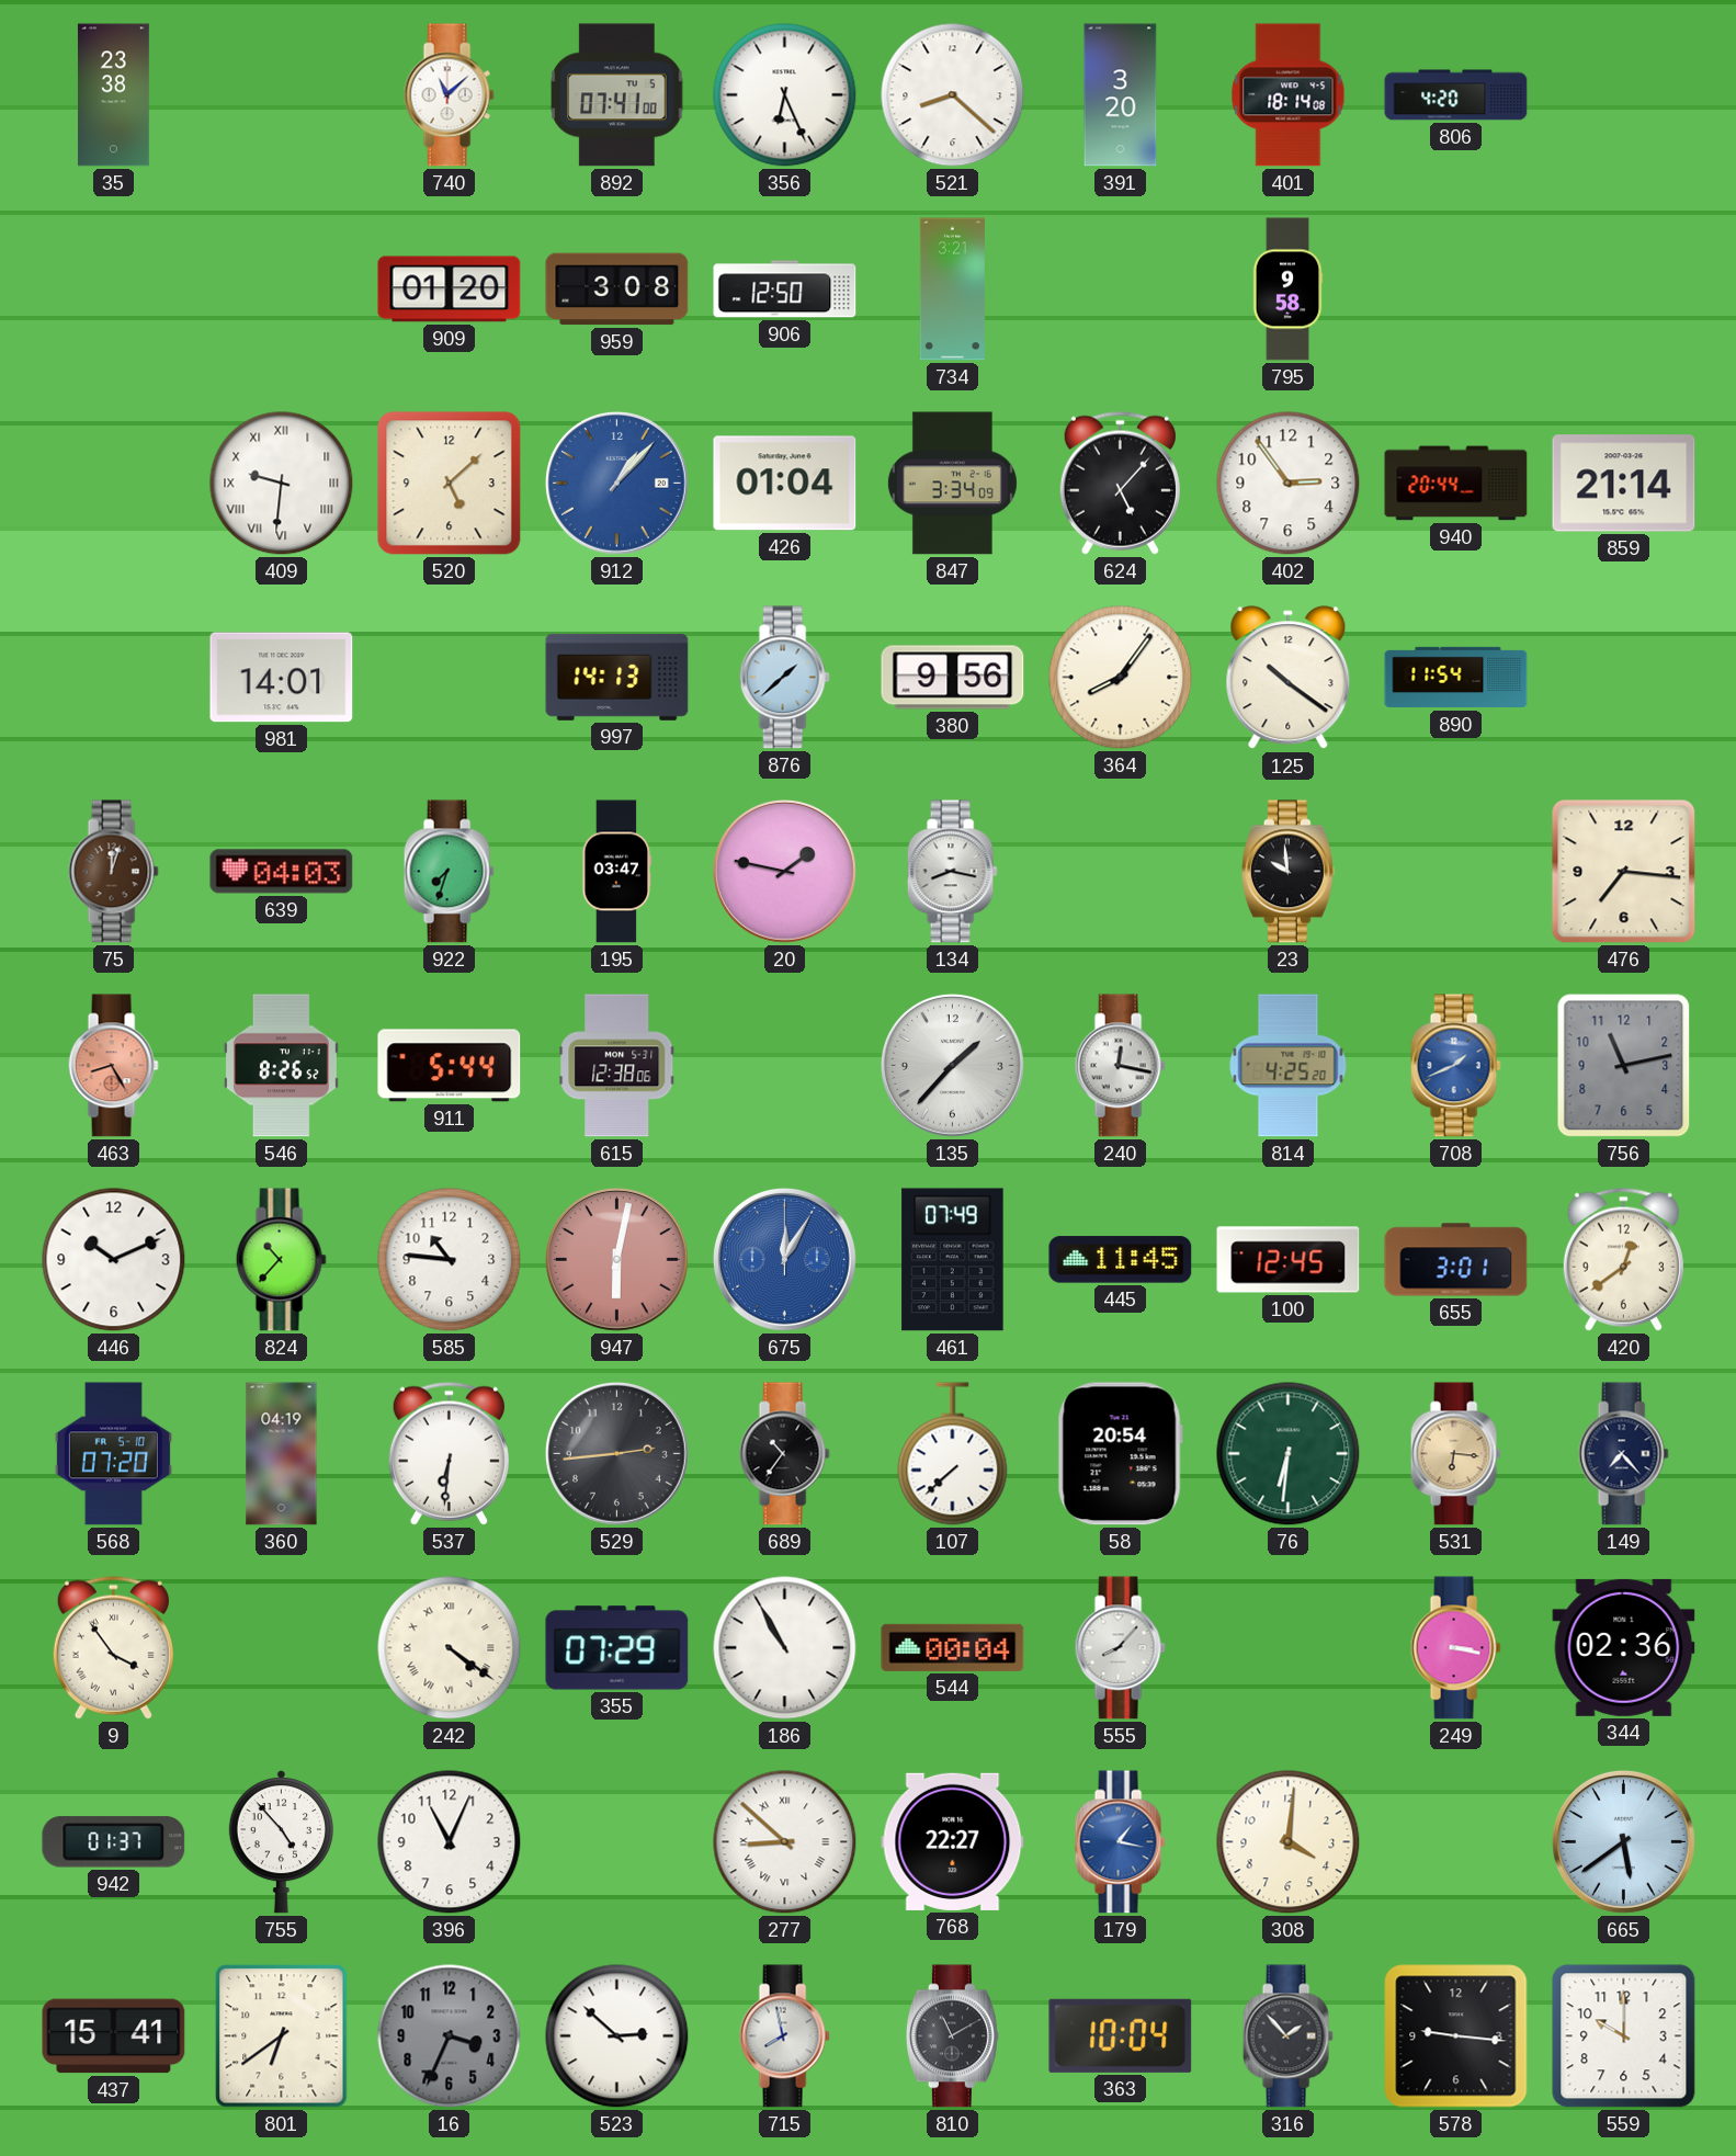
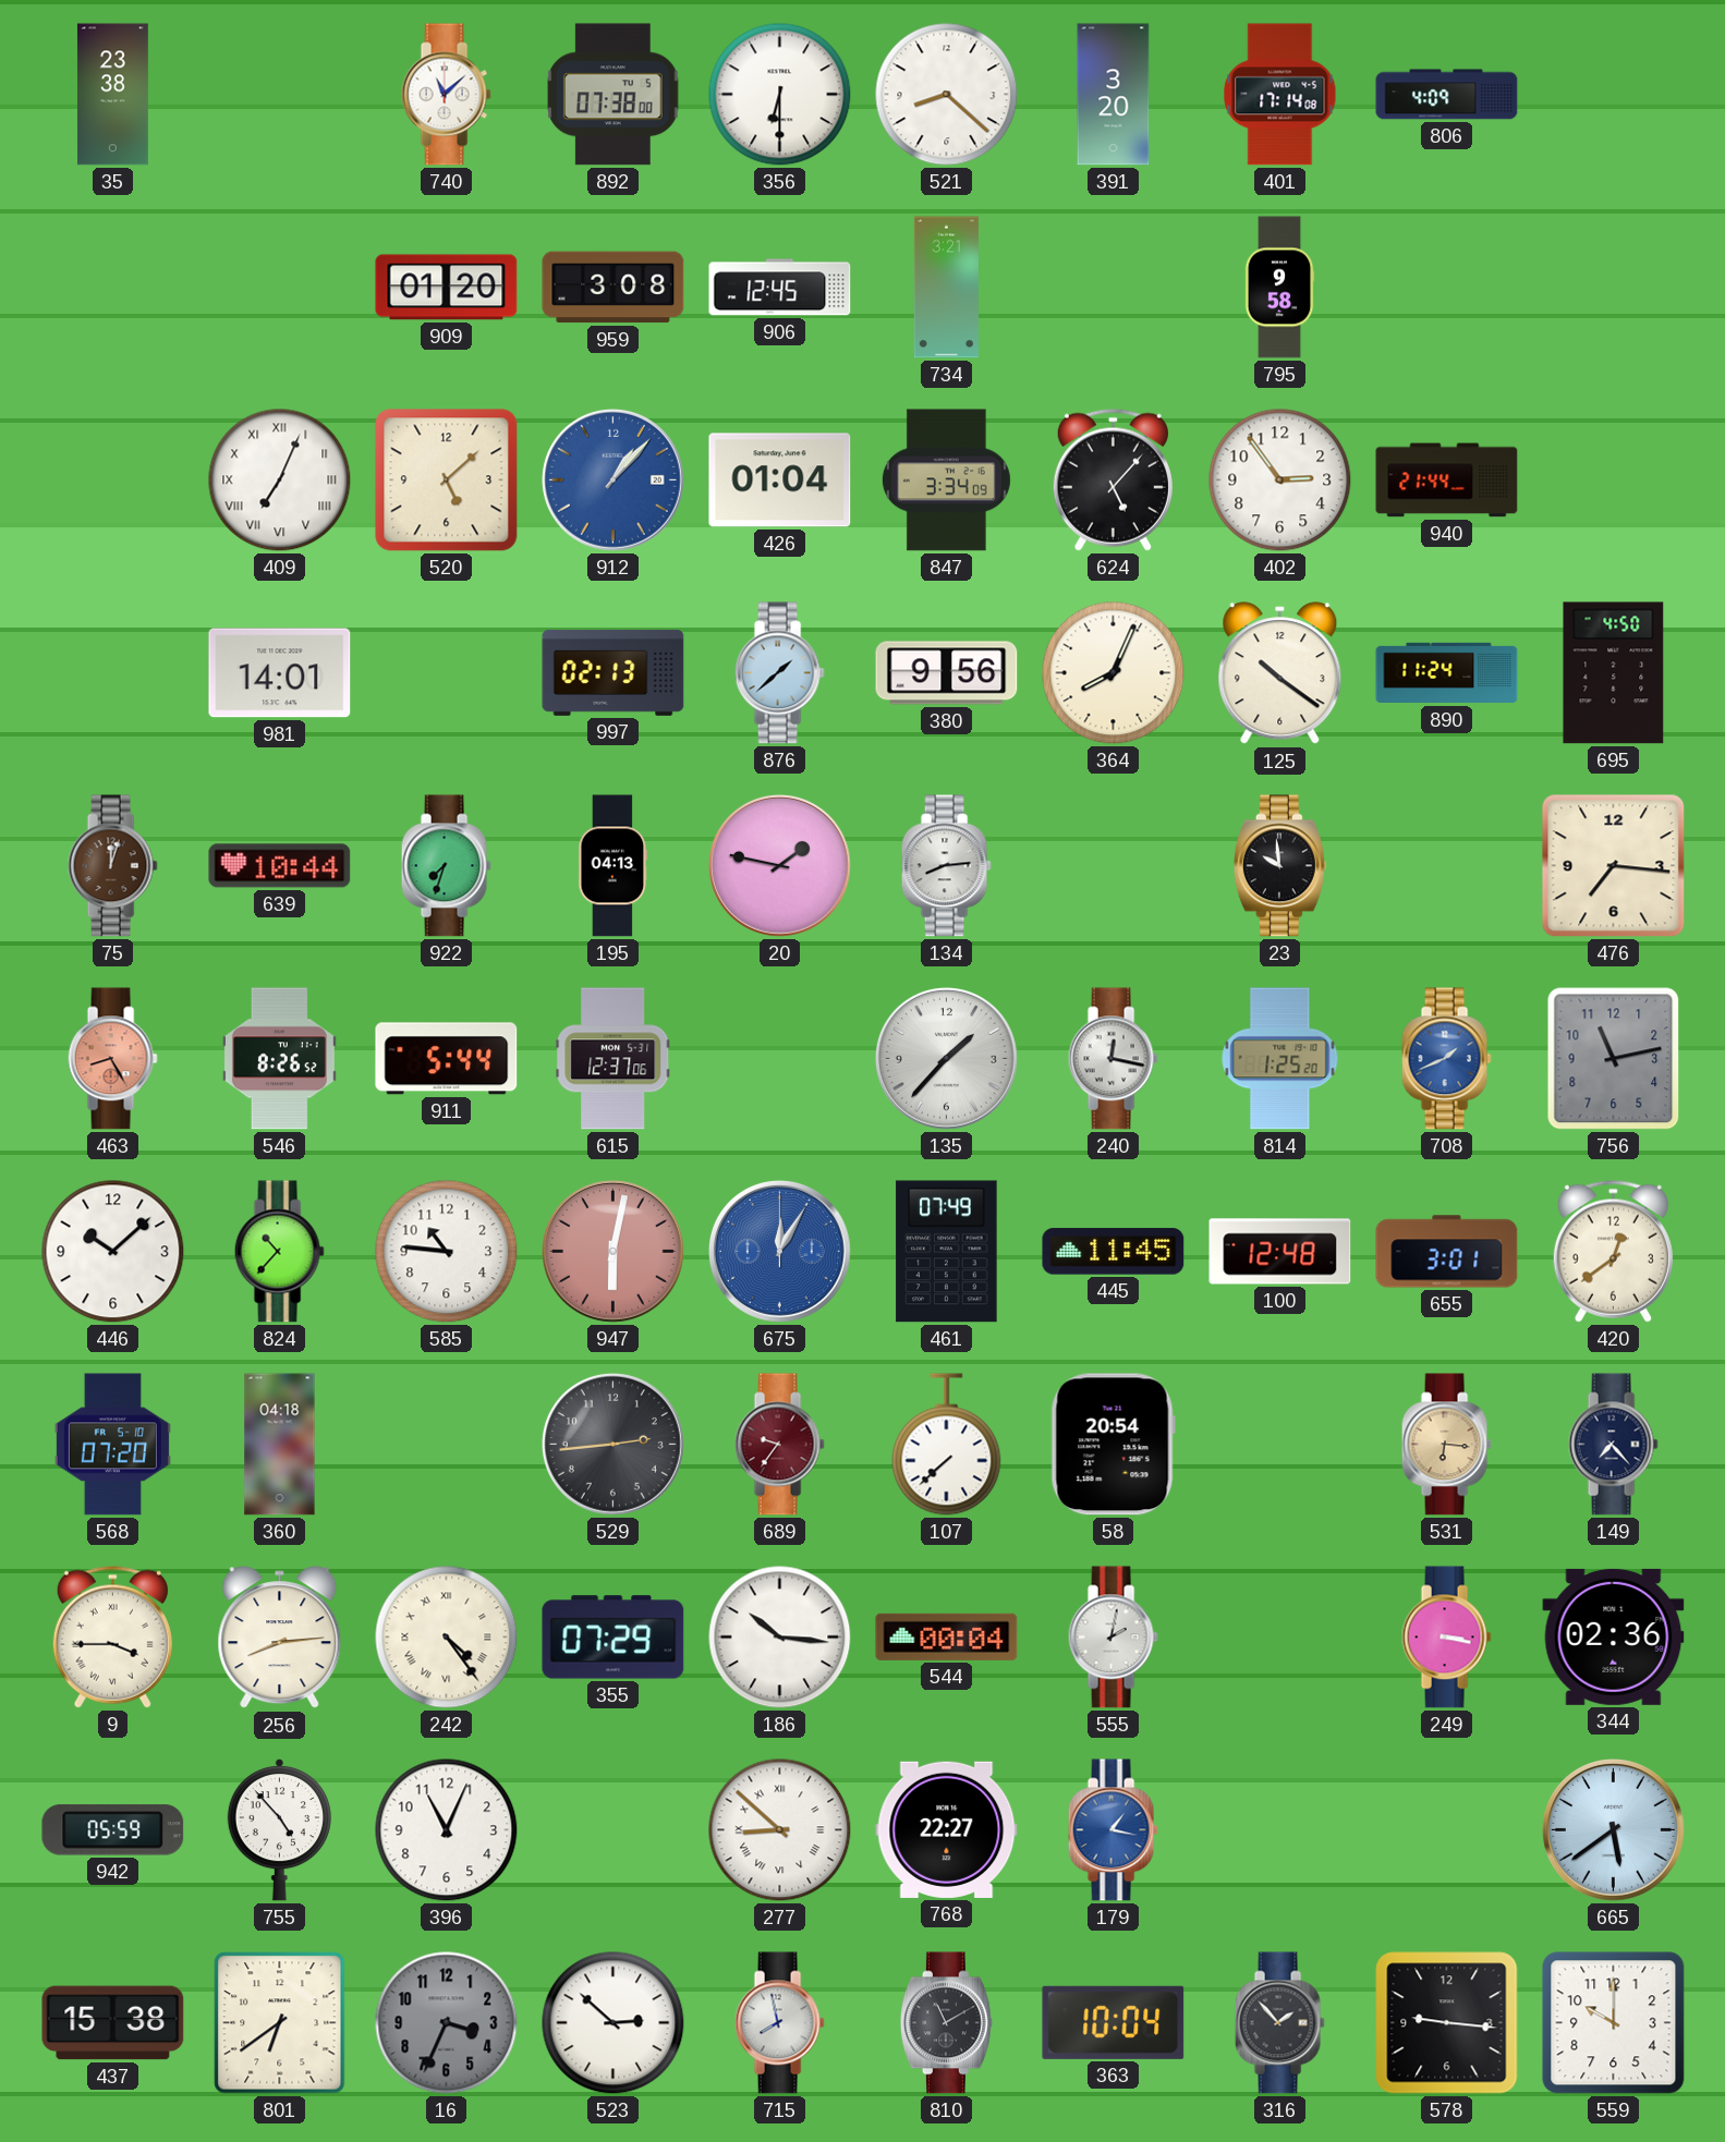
892: 07:41 -> 07:38
356: 6:26 -> 6:30
401: 18:14 -> 17:14
806: 4:20 -> 4:09
906: 12:50 -> 12:45
409: 9:31 -> 7:04
940: 20:44 -> 21:44
859: 21:14 -> none
997: 14:13 -> 02:13
364: 8:06 -> 8:04
890: 11:54 -> 11:24
695: none -> 4:50
639: 04:03 -> 10:44
195: 03:47 -> 04:13
134: 8:17 -> 8:14
615: 12:38 -> 12:37
814: 4:25 -> 1:25
446: 10:11 -> 10:08
100: 12:45 -> 12:48
360: 04:19 -> 04:18
537: 6:31 -> none
689: 10:36 -> 9:36
689 dial: black -> burgundy
76: 6:31 -> none
9: 3:54 -> 3:45
256: none -> 8:14
242: 4:21 -> 4:24
186: 10:55 -> 10:16
555: 8:07 -> 2:02
942: 01:37 -> 05:59
308: 4:01 -> none
437: 15:41 -> 15:38
